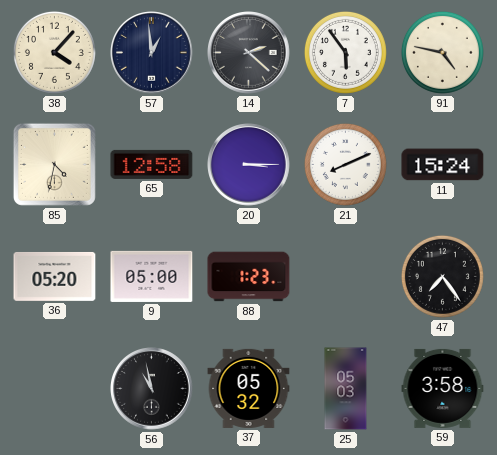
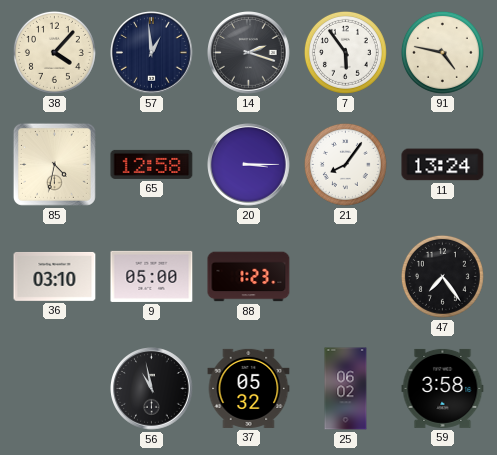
14: 2:22 -> 2:18
21: 8:11 -> 8:06
11: 15:24 -> 13:24
36: 05:20 -> 03:10
25: 05:03 -> 06:02
